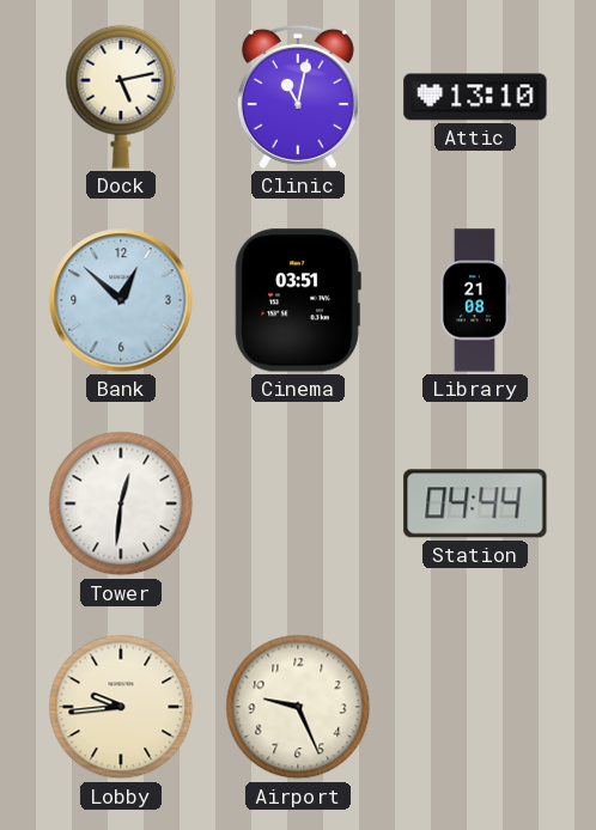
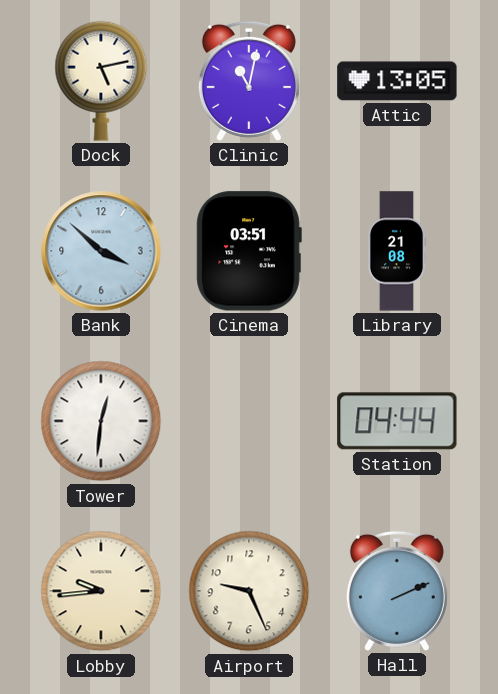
Attic: 13:10 -> 13:05
Bank: 12:52 -> 3:52
Hall: none -> 2:11
